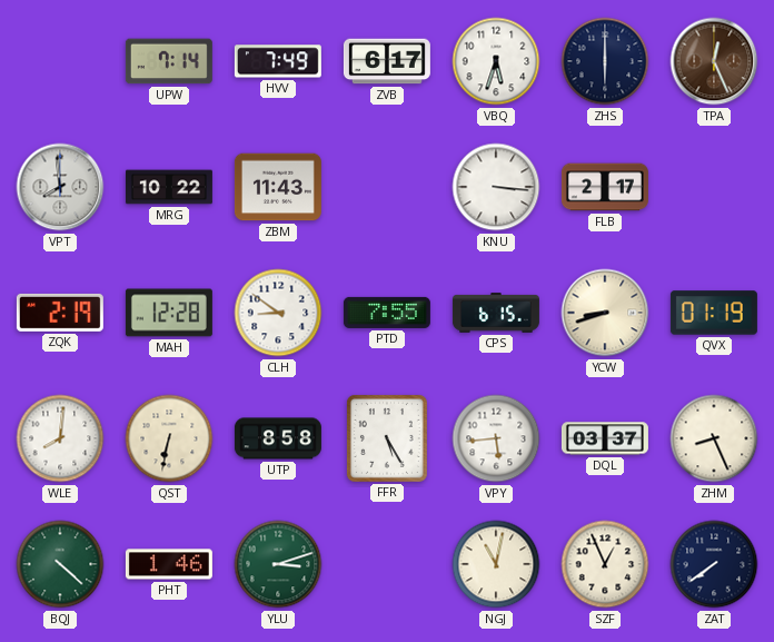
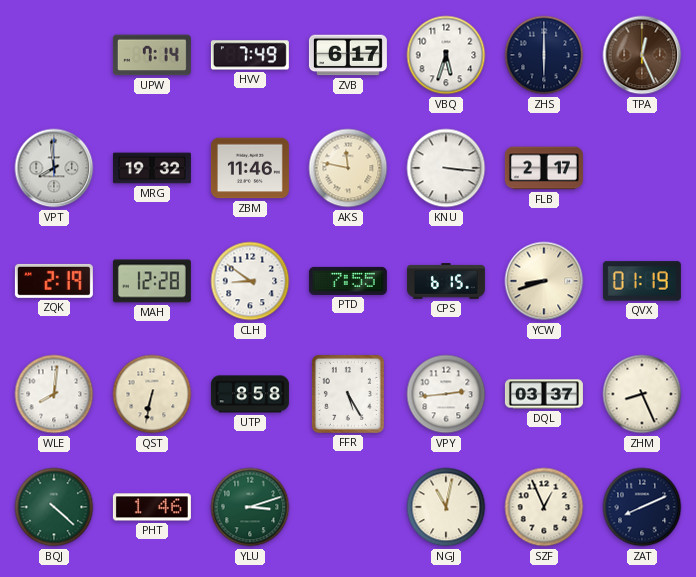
MRG: 10:22 -> 19:32
ZBM: 11:43 -> 11:46
AKS: none -> 11:47
VPY: 5:44 -> 2:44
ZAT: 7:39 -> 8:11
